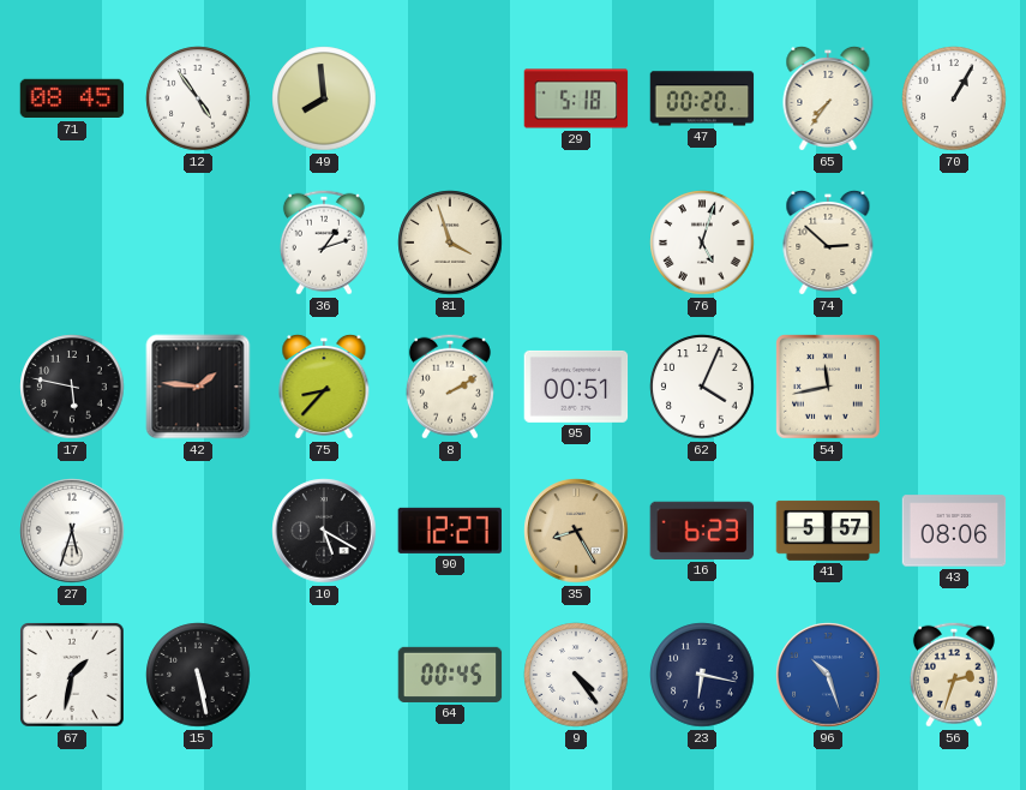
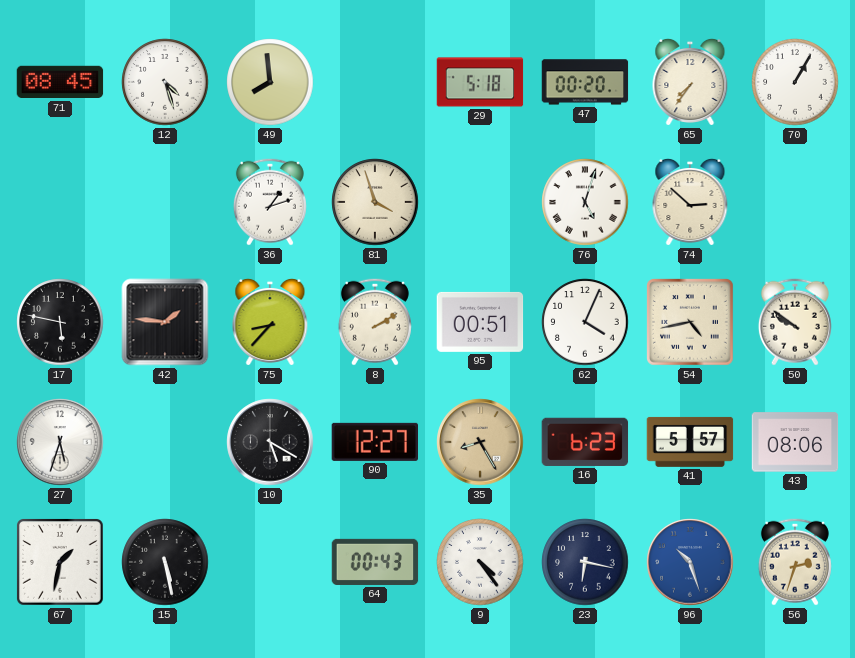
12: 4:54 -> 4:27
54: 11:43 -> 4:43
50: none -> 9:51
64: 00:45 -> 00:43
